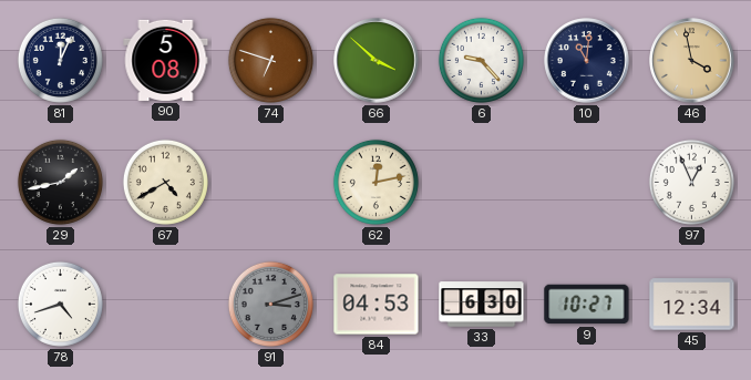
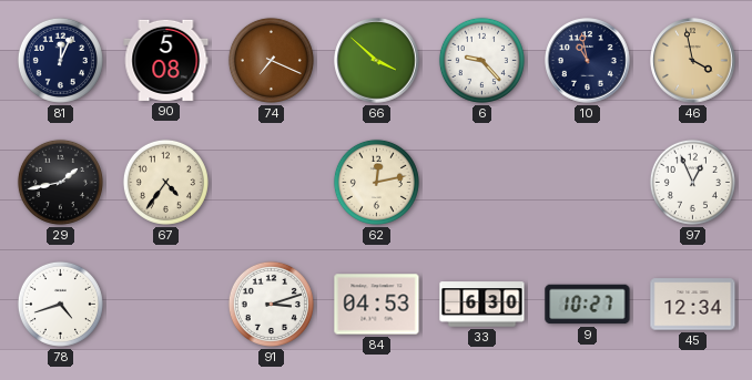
74: 6:48 -> 7:19
10: 11:01 -> 10:58
67: 4:40 -> 4:36
91 dial: grey -> white
